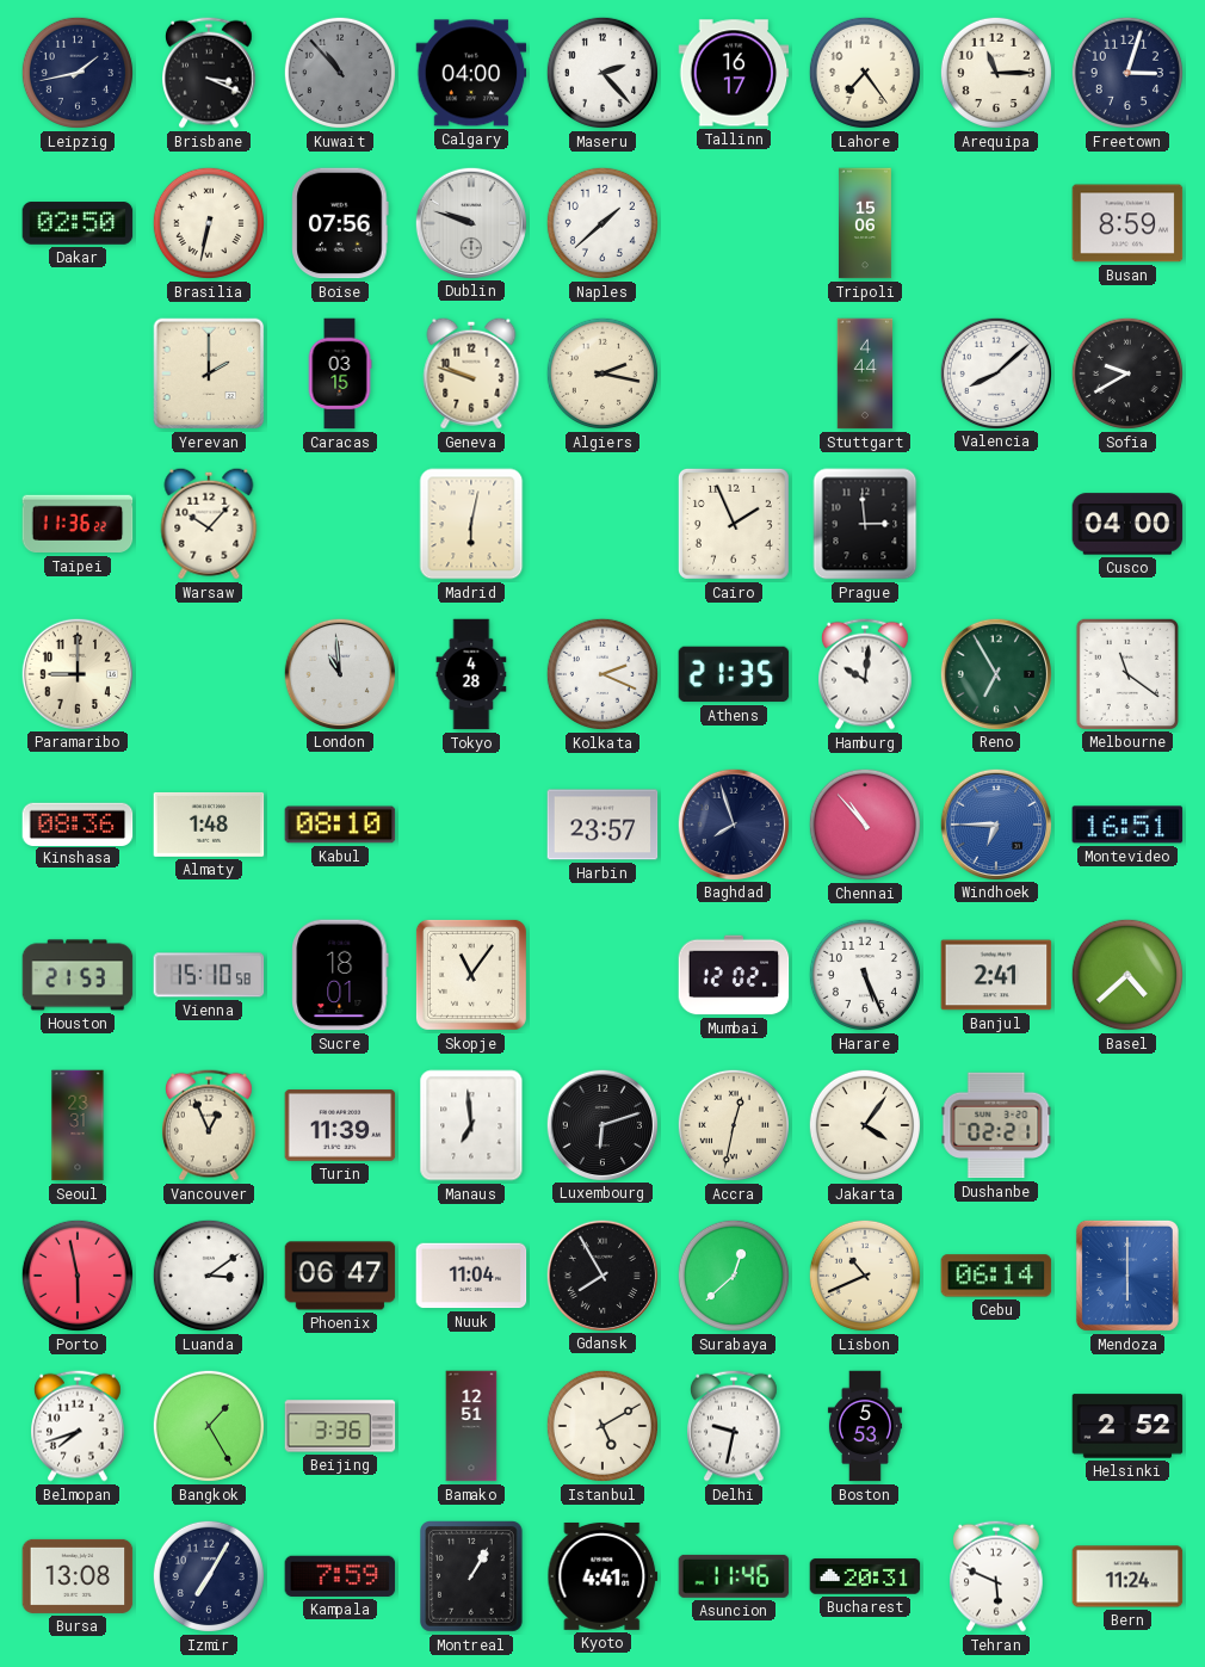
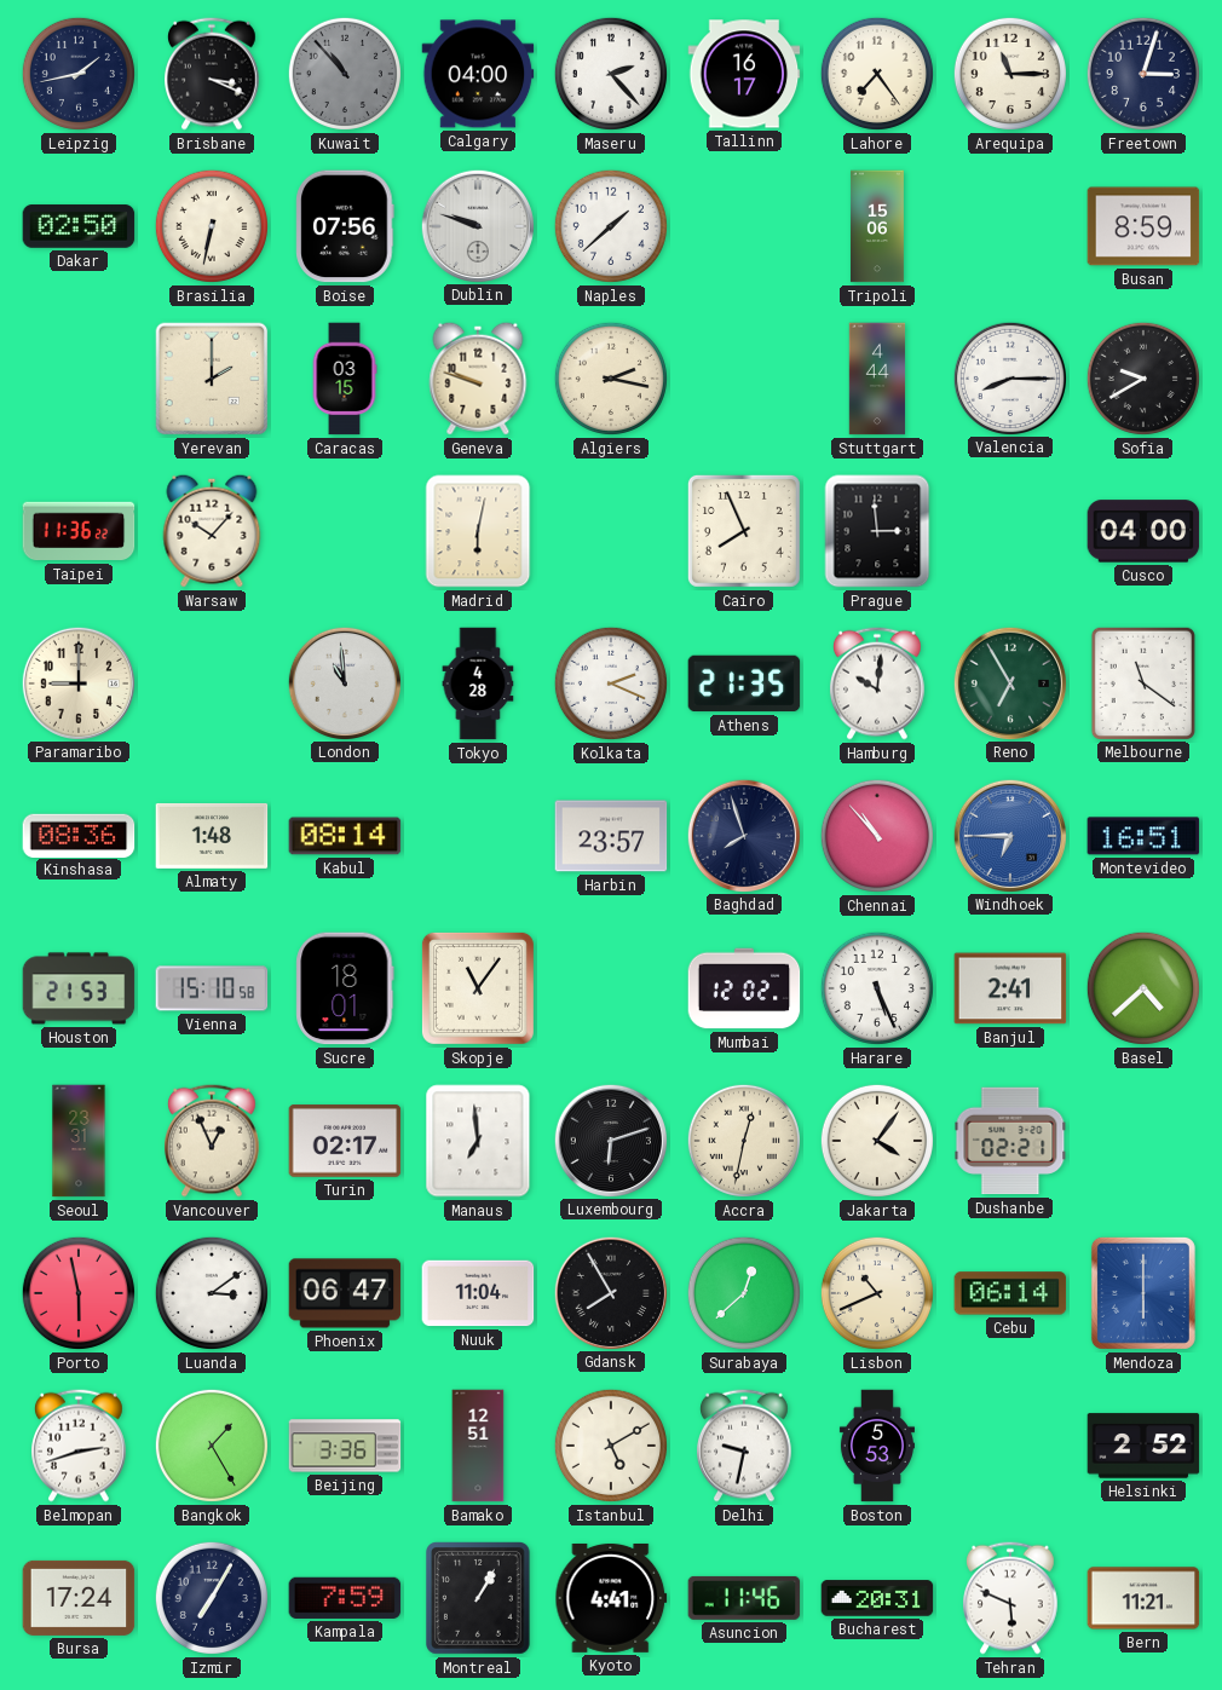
Valencia: 8:08 -> 8:15
Cairo: 1:56 -> 7:56
Kabul: 08:10 -> 08:14
Turin: 11:39 -> 02:17
Belmopan: 7:42 -> 2:42
Bursa: 13:08 -> 17:24
Bern: 11:24 -> 11:21
